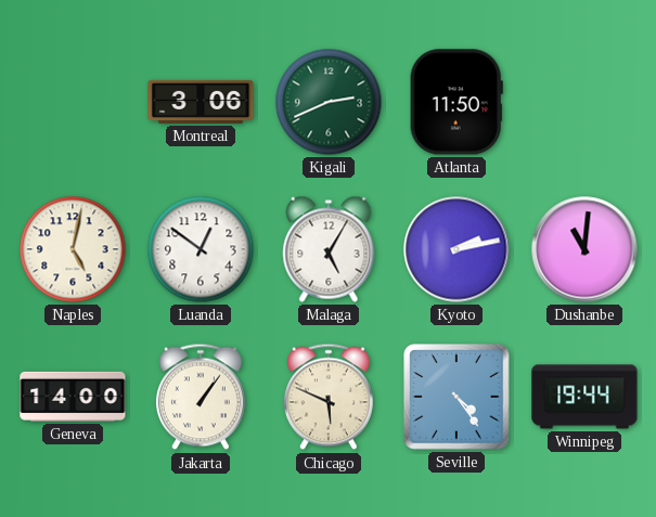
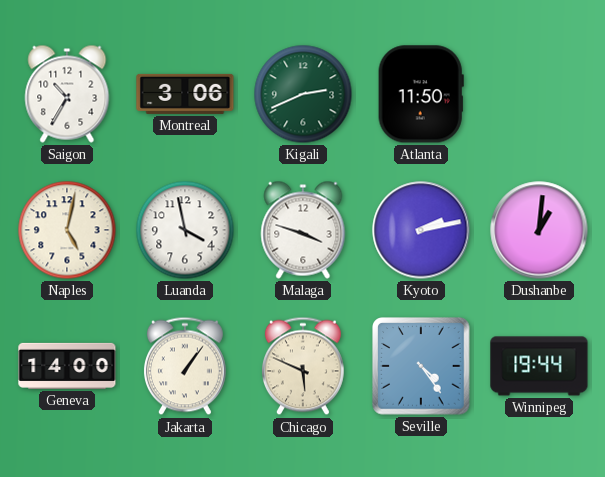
Saigon: none -> 10:35
Luanda: 12:51 -> 3:58
Malaga: 5:05 -> 3:48
Dushanbe: 11:01 -> 1:01
